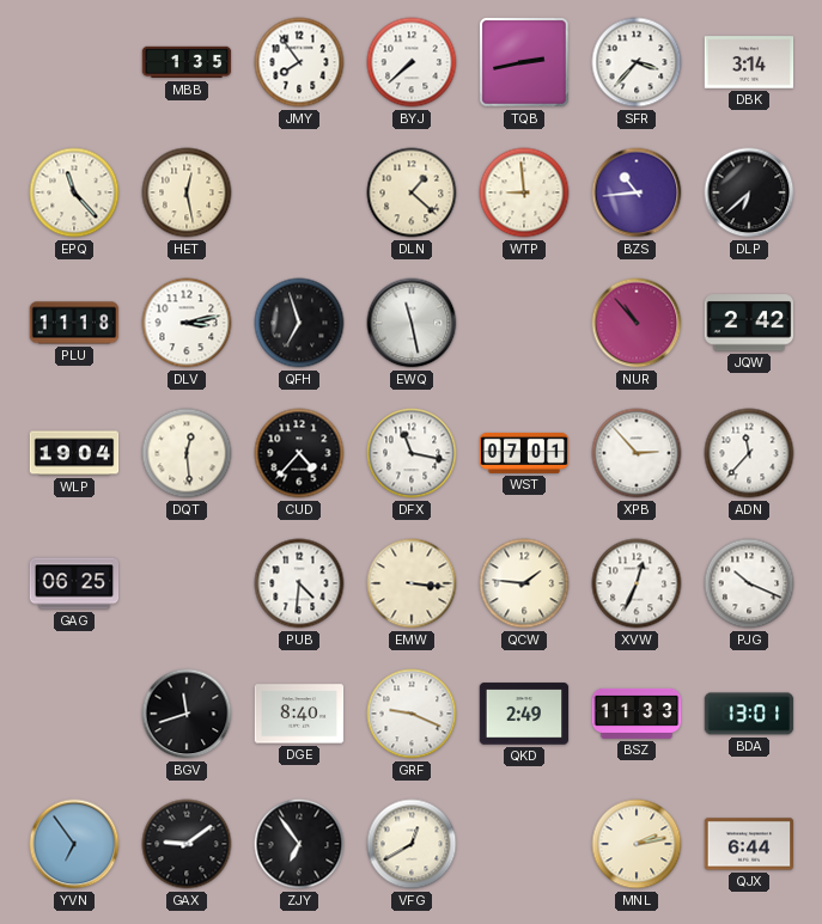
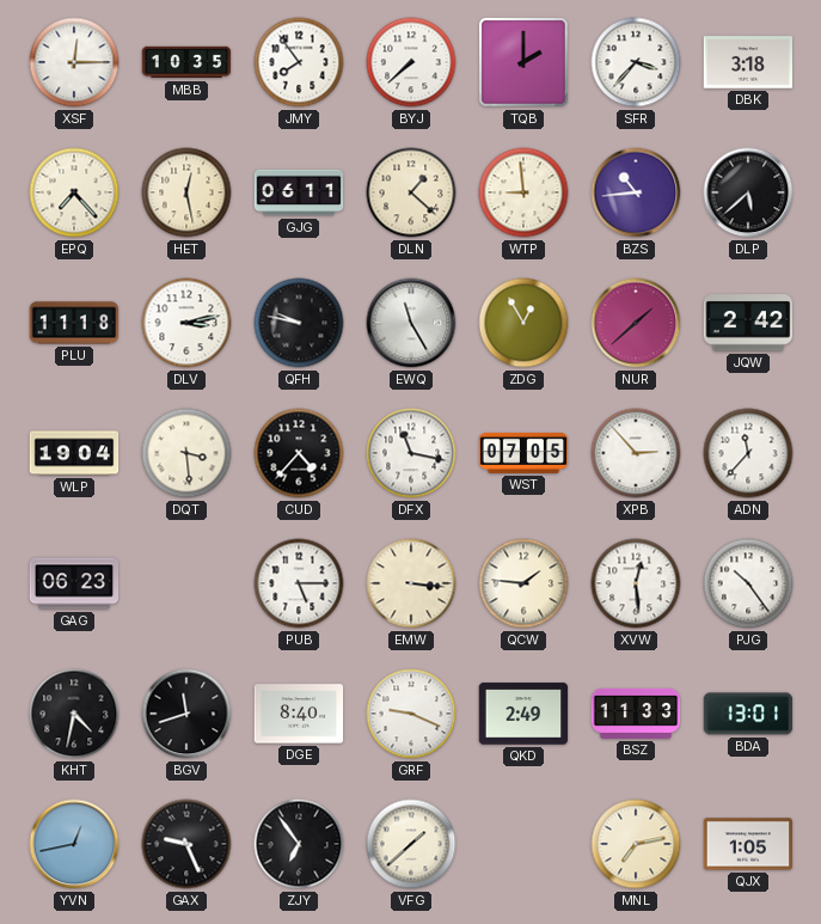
XSF: none -> 12:15
MBB: 1:35 -> 10:35
TQB: 2:43 -> 2:00
DBK: 3:14 -> 3:18
EPQ: 11:23 -> 7:23
GJG: none -> 06:11
DLP: 6:38 -> 5:38
QFH: 6:57 -> 9:47
EWQ: 11:28 -> 11:25
ZDG: none -> 12:55
NUR: 10:53 -> 1:38
DQT: 12:29 -> 3:29
WST: 07:01 -> 07:05
GAG: 06:25 -> 06:23
PUB: 4:31 -> 5:15
XVW: 12:34 -> 12:29
PJG: 10:19 -> 10:24
KHT: none -> 4:32
YVN: 6:54 -> 12:43
GAX: 9:09 -> 9:26
VFG: 12:40 -> 1:38
MNL: 2:13 -> 7:13
QJX: 6:44 -> 1:05
